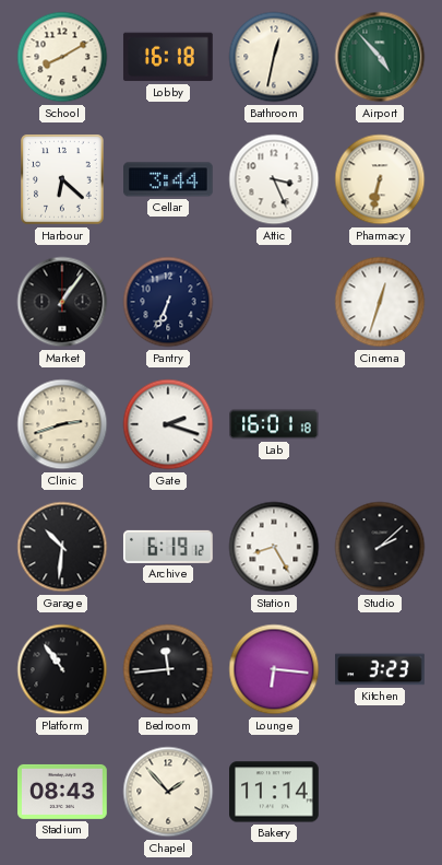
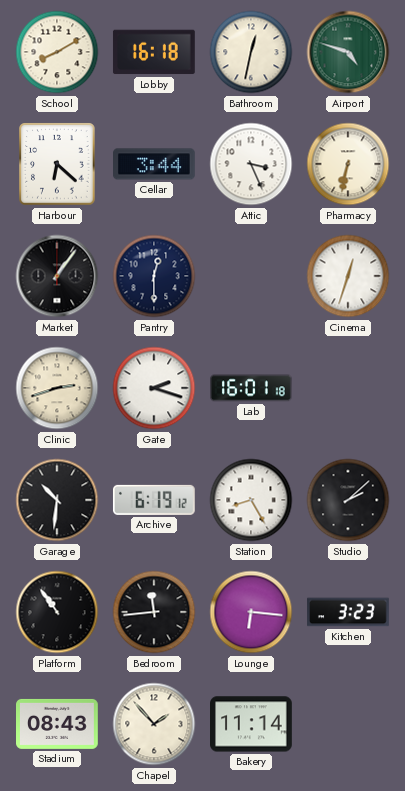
Airport: 4:53 -> 4:48
Pantry: 6:34 -> 12:30
